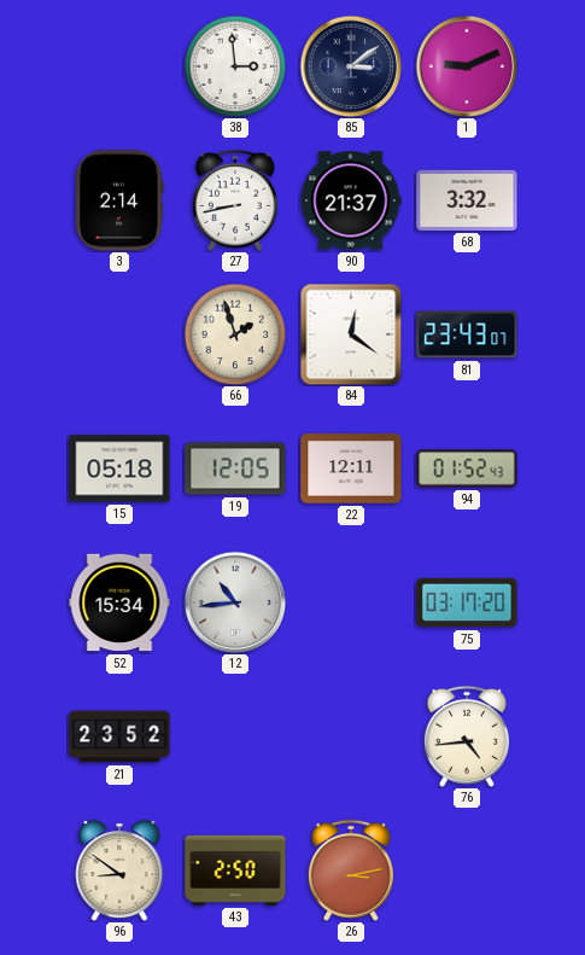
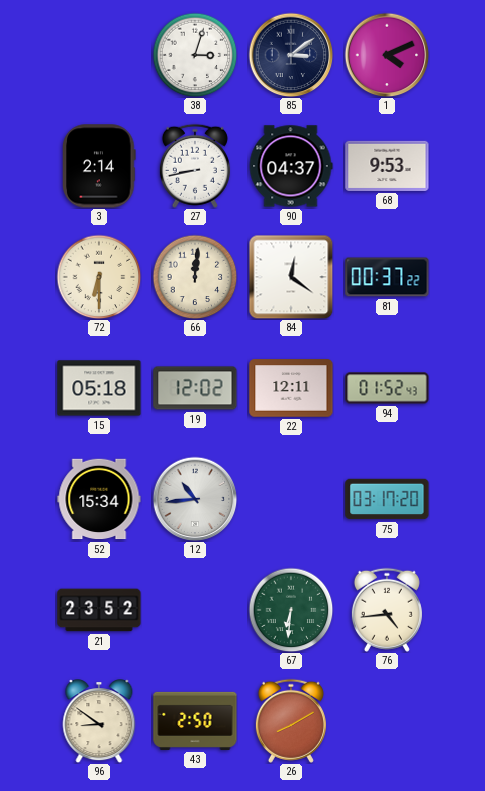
38: 2:59 -> 3:03
1: 9:11 -> 4:11
90: 21:37 -> 04:37
68: 3:32 -> 9:53
72: none -> 6:30
66: 1:57 -> 12:01
81: 23:43 -> 00:37
19: 12:05 -> 12:02
67: none -> 6:31
26: 3:13 -> 8:10
